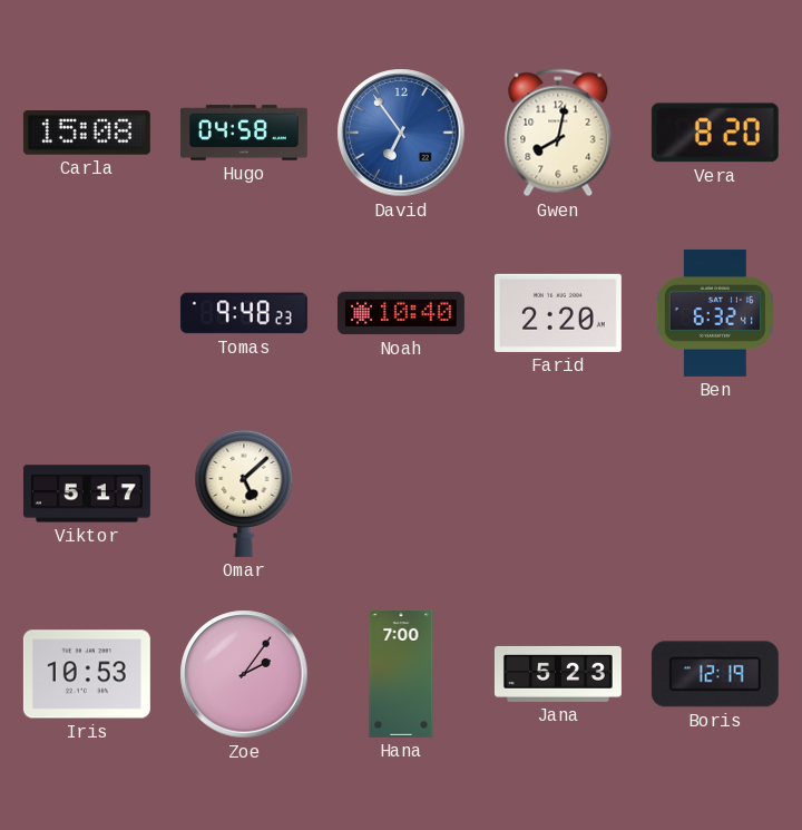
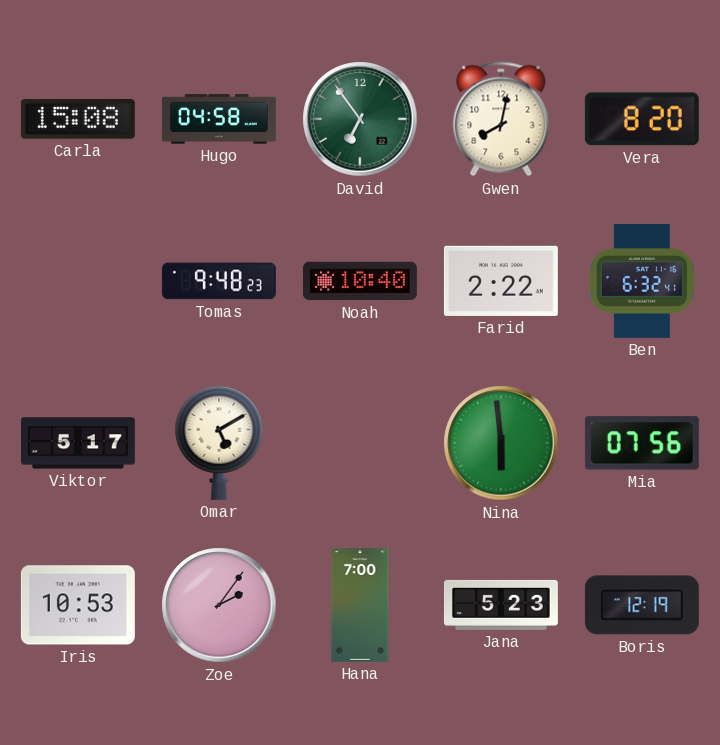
David dial: blue -> green
Farid: 2:20 -> 2:22
Omar: 5:08 -> 5:10
Nina: none -> 5:59
Mia: none -> 07:56
